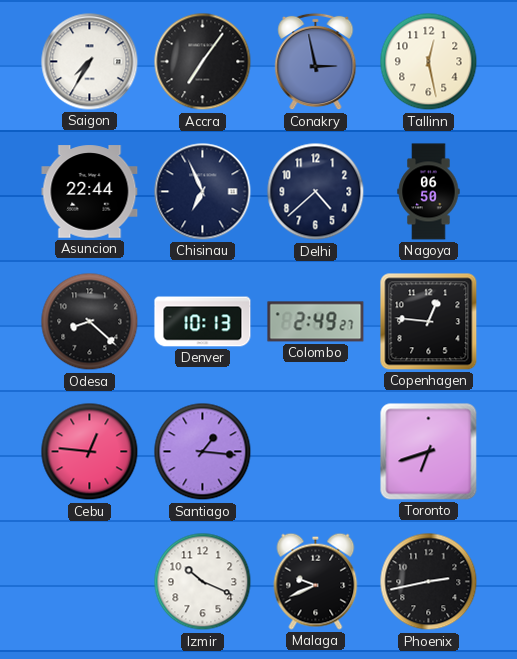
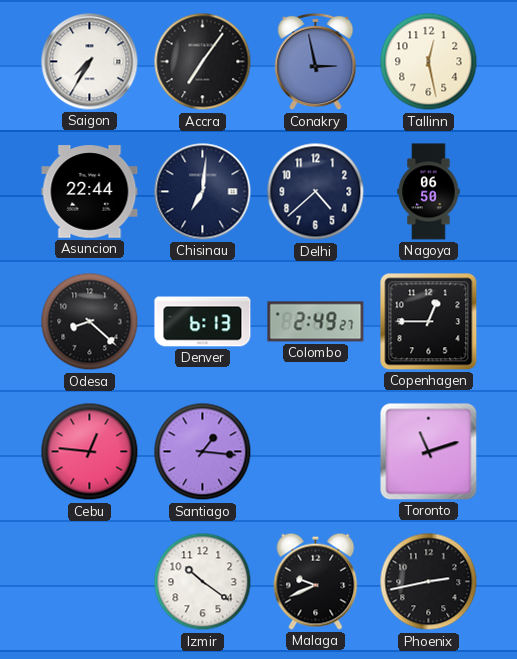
Chisinau: 6:56 -> 7:01
Denver: 10:13 -> 6:13
Copenhagen: 12:46 -> 12:45
Toronto: 6:42 -> 11:12
Izmir: 10:19 -> 10:21
